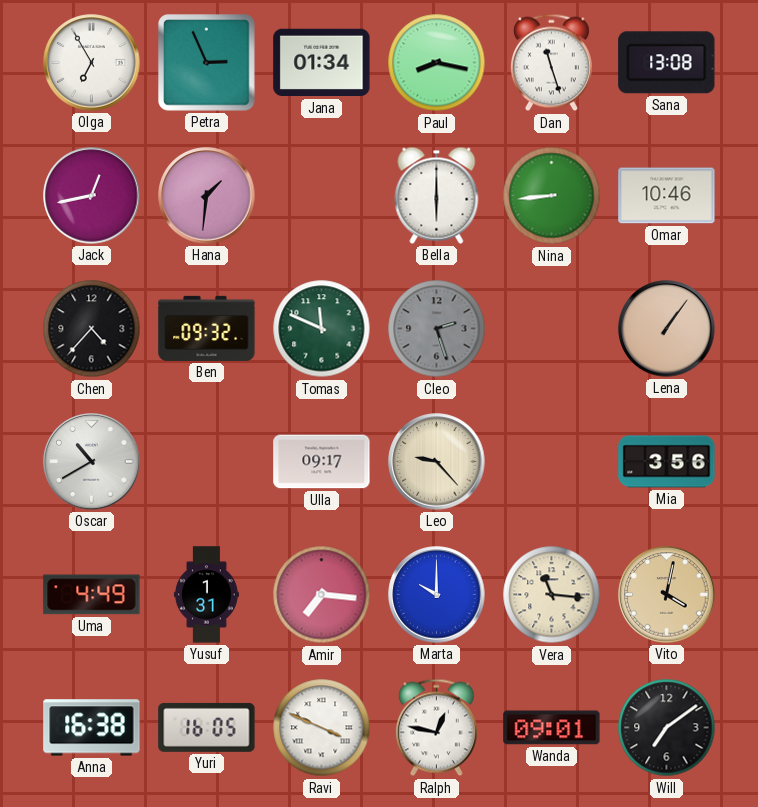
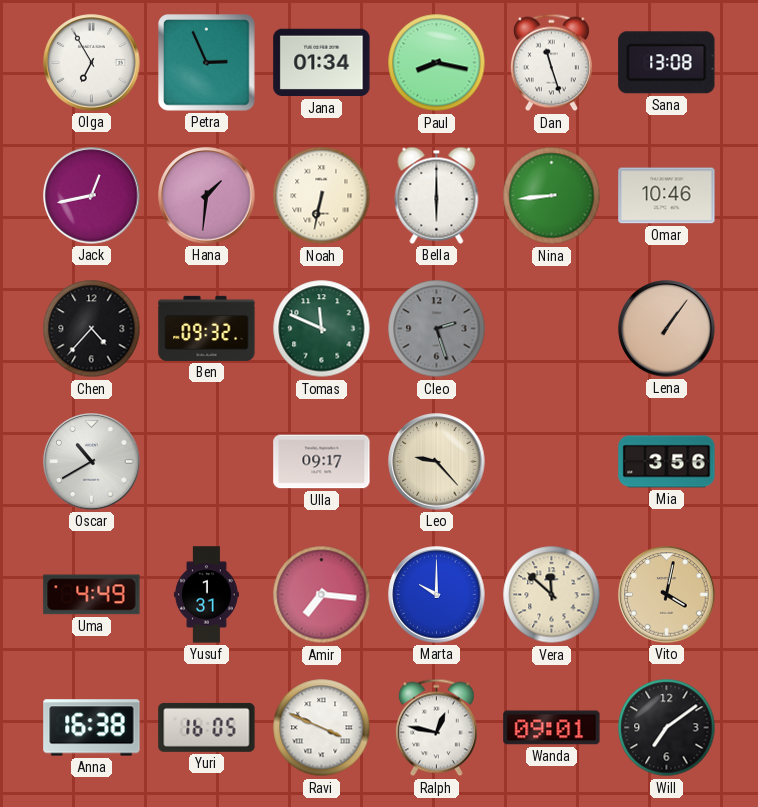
Noah: none -> 6:32
Vera: 11:16 -> 11:52
